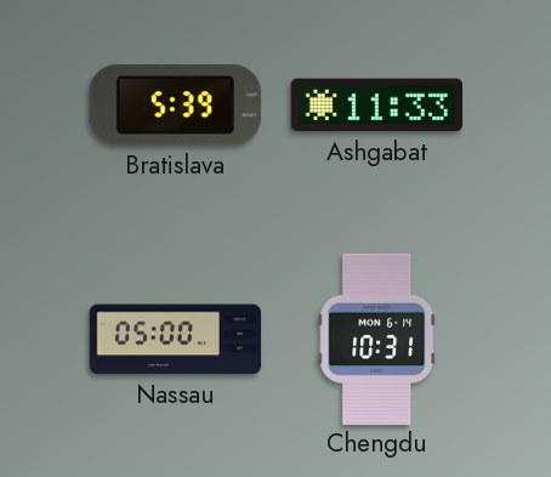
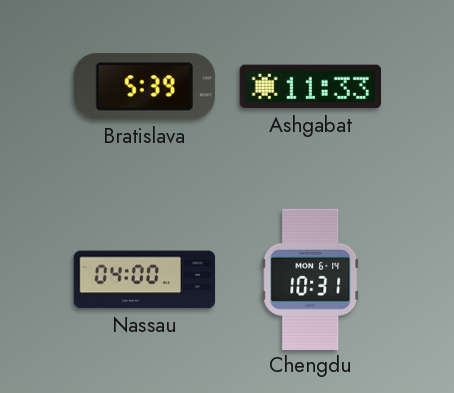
Nassau: 05:00 -> 04:00
